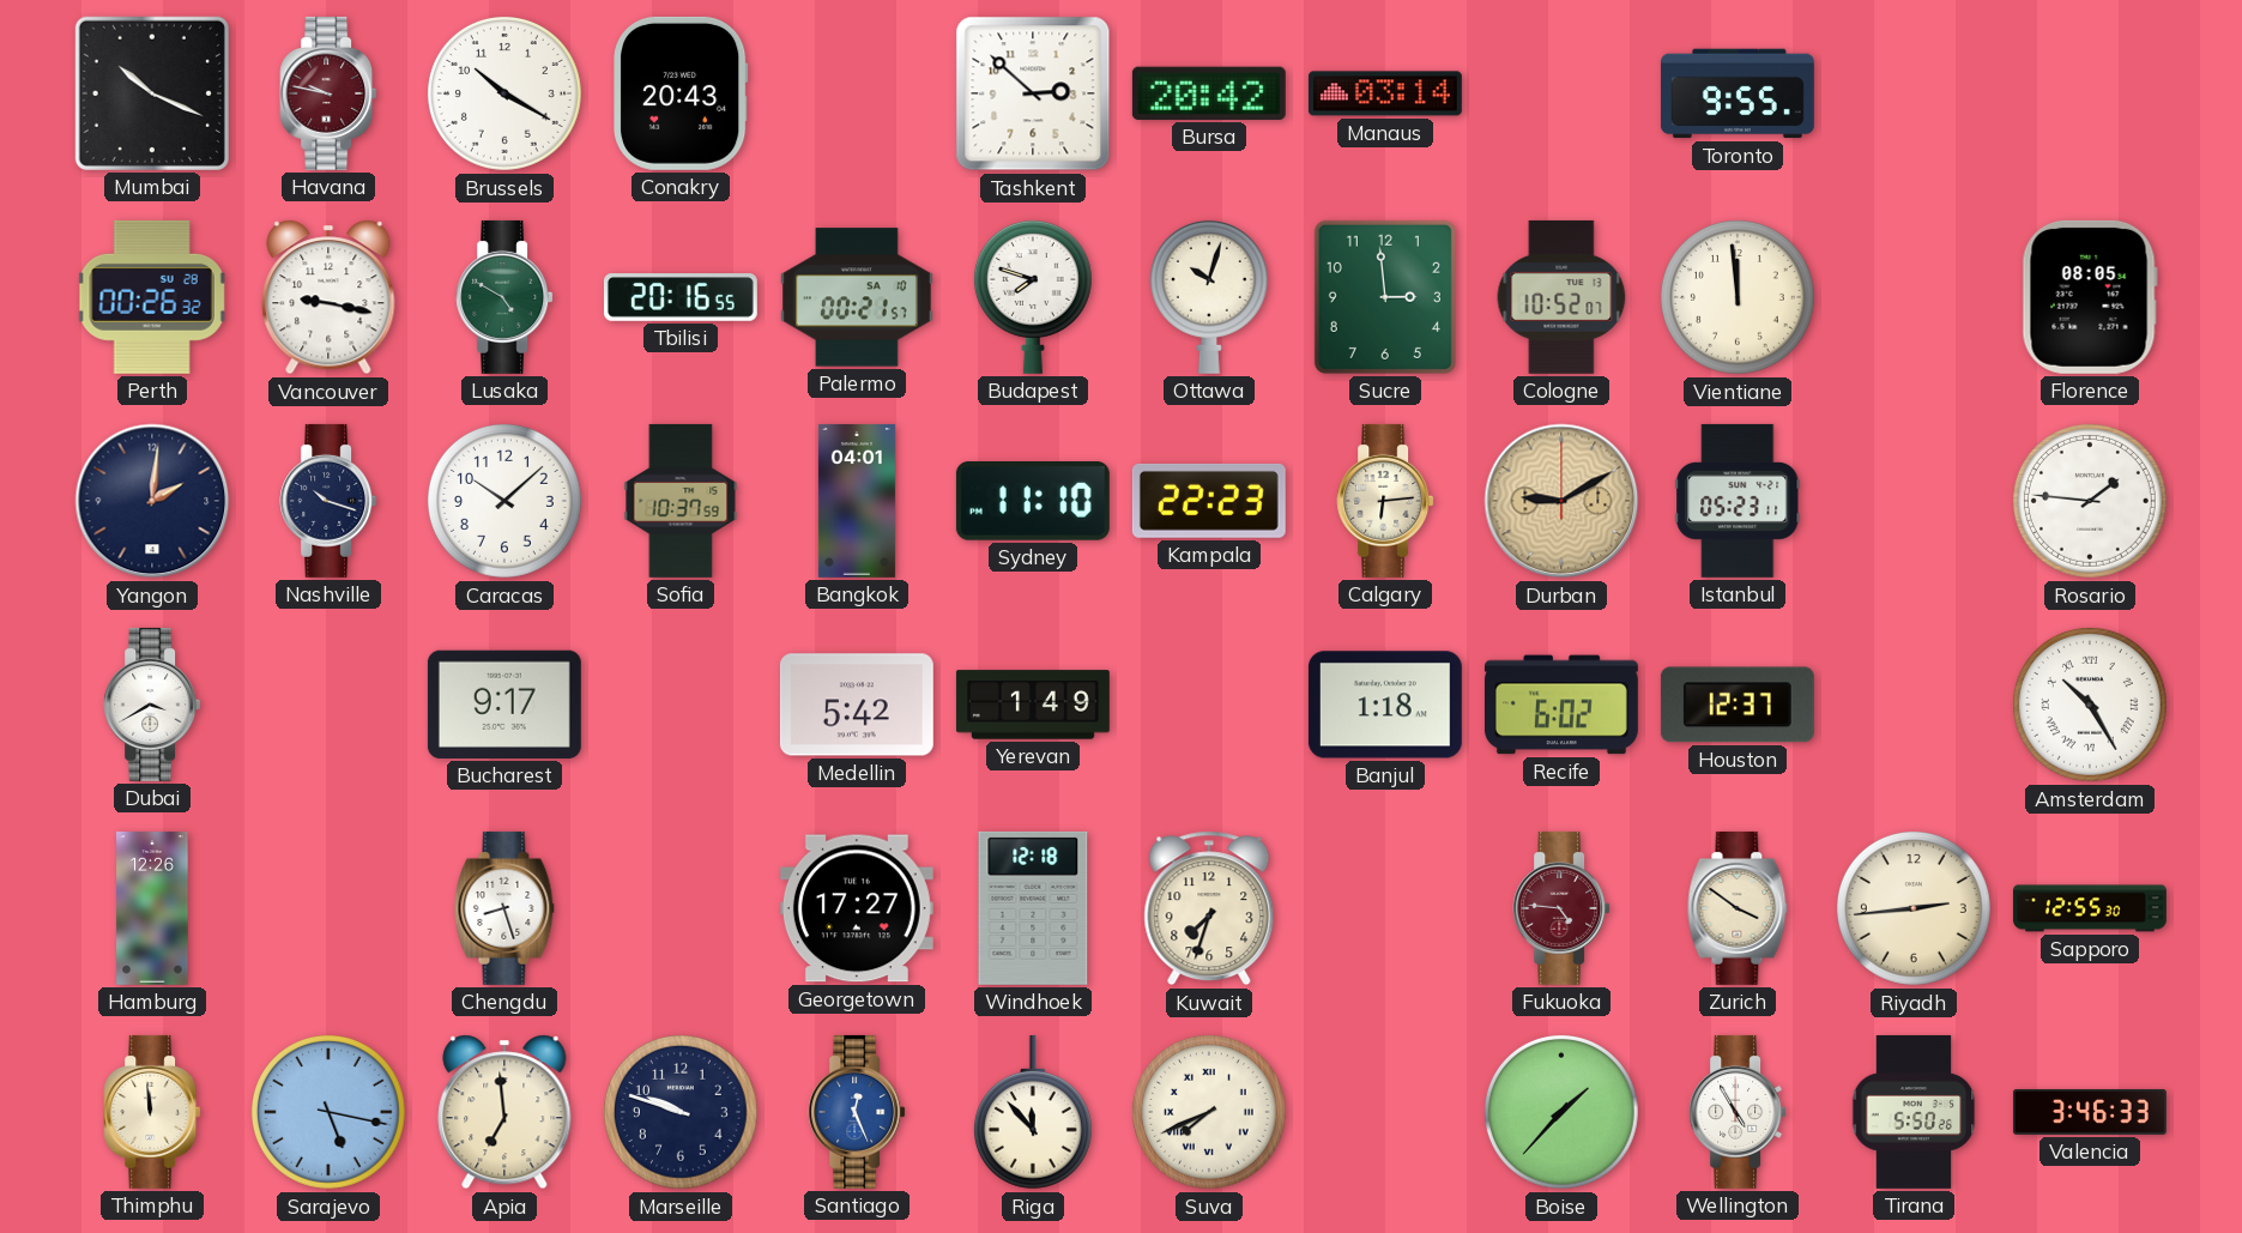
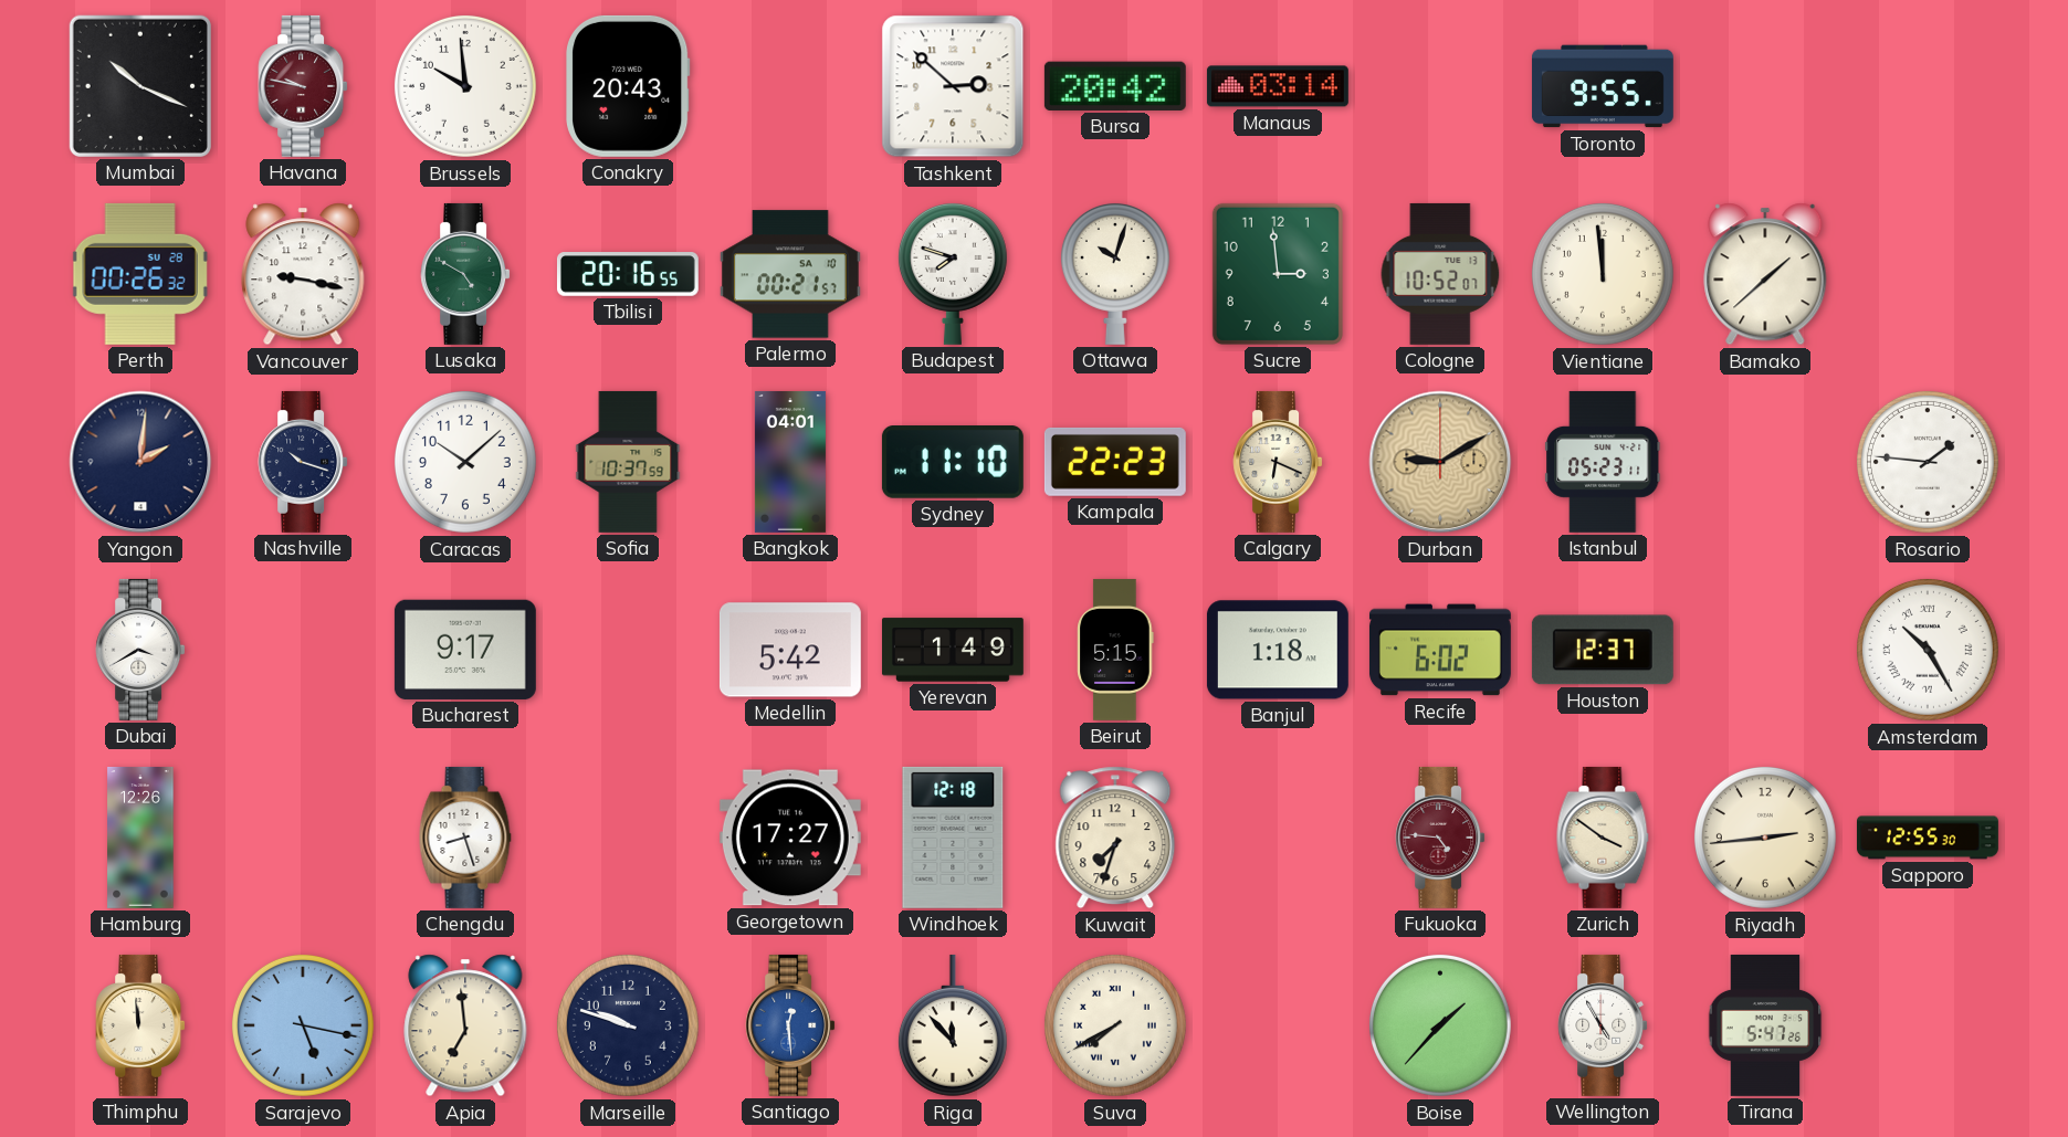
Brussels: 10:20 -> 9:59
Bamako: none -> 1:38
Florence: 08:05 -> none
Calgary: 6:14 -> 6:19
Beirut: none -> 5:15
Santiago: 12:26 -> 12:29
Suva: 7:41 -> 7:40
Tirana: 5:50 -> 5:47
Valencia: 3:46 -> none
